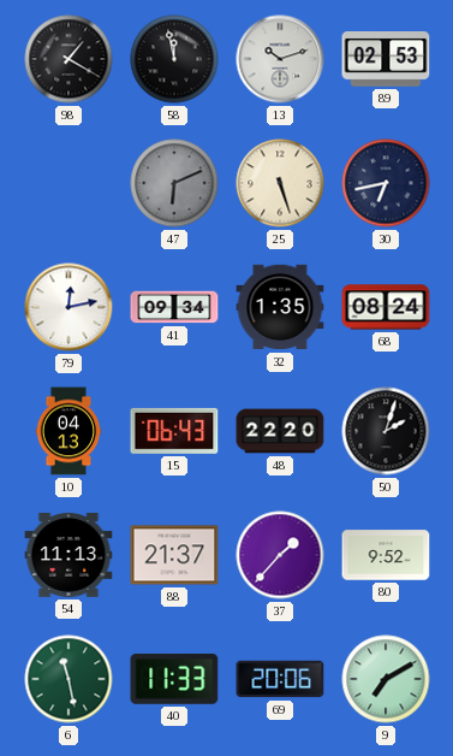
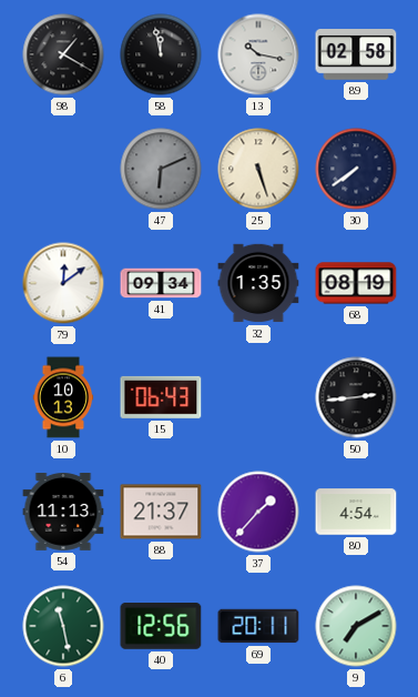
13: 10:12 -> 10:17
89: 02:53 -> 02:58
30: 6:43 -> 7:39
79: 12:13 -> 12:09
68: 08:24 -> 08:19
10: 04:13 -> 10:13
48: 22:20 -> none
50: 2:03 -> 2:44
80: 9:52 -> 4:54
40: 11:33 -> 12:56
69: 20:06 -> 20:11
